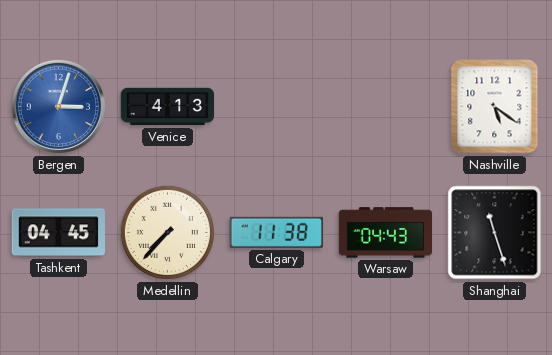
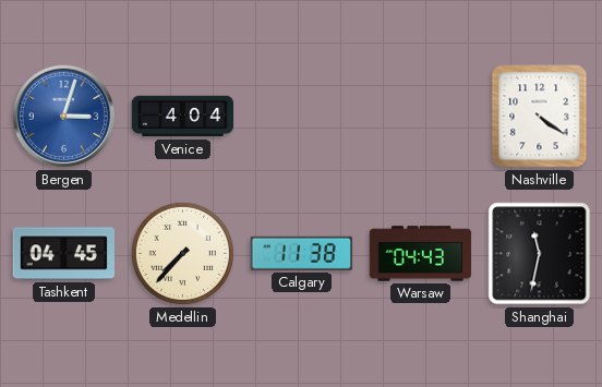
Venice: 4:13 -> 4:04
Nashville: 5:21 -> 4:21
Shanghai: 11:27 -> 11:32
